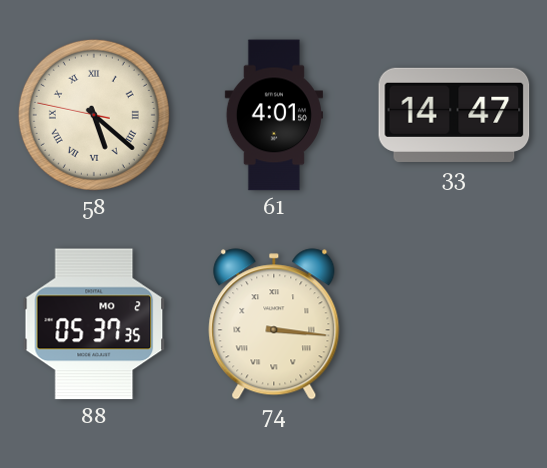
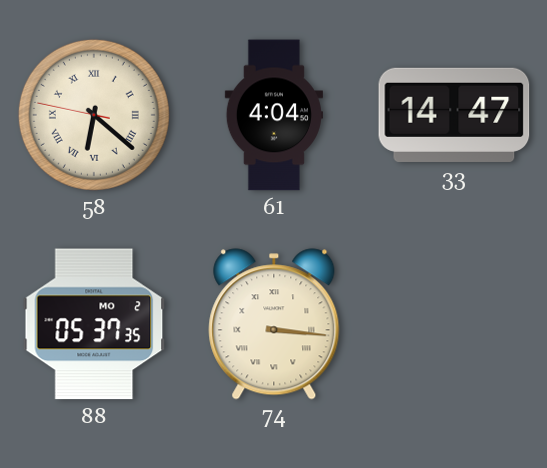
58: 5:21 -> 6:21
61: 4:01 -> 4:04
